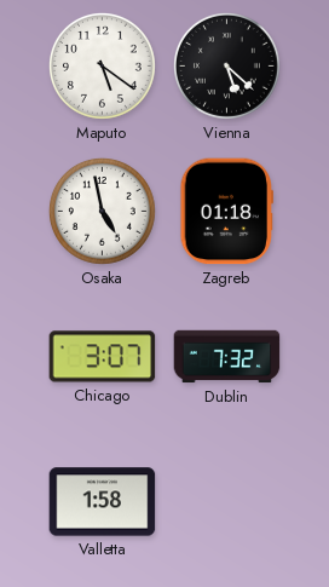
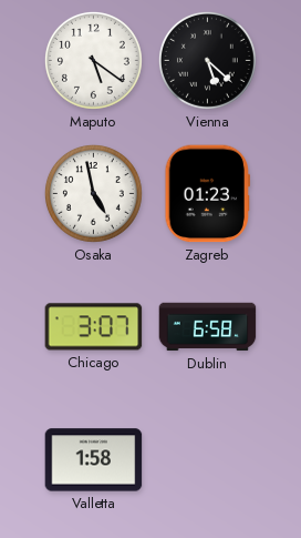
Zagreb: 01:18 -> 01:23
Dublin: 7:32 -> 6:58
